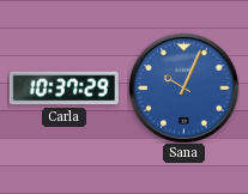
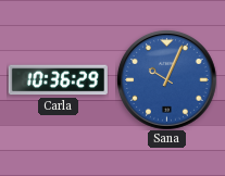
Carla: 10:37 -> 10:36
